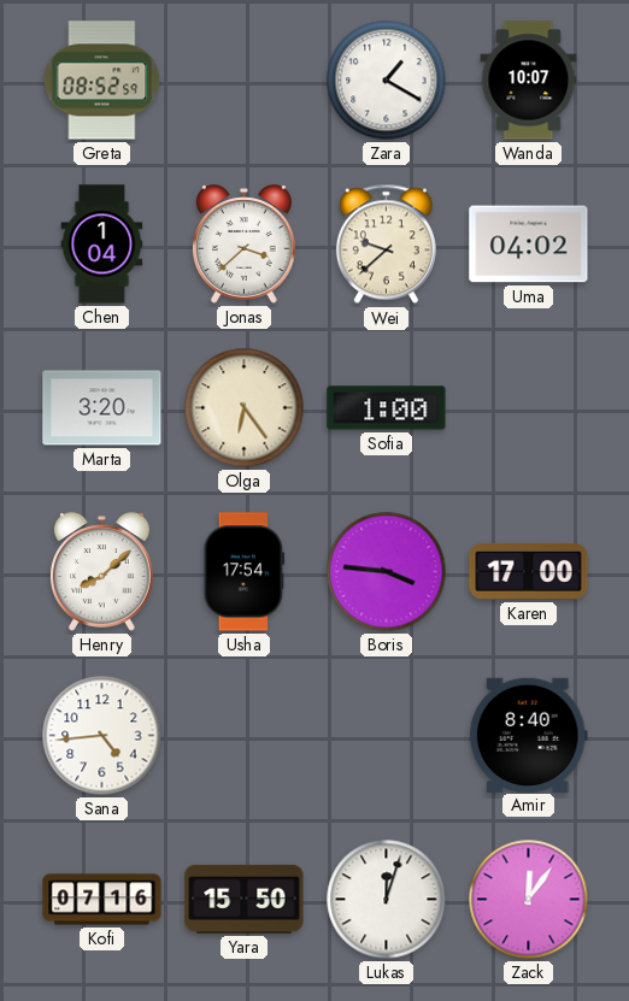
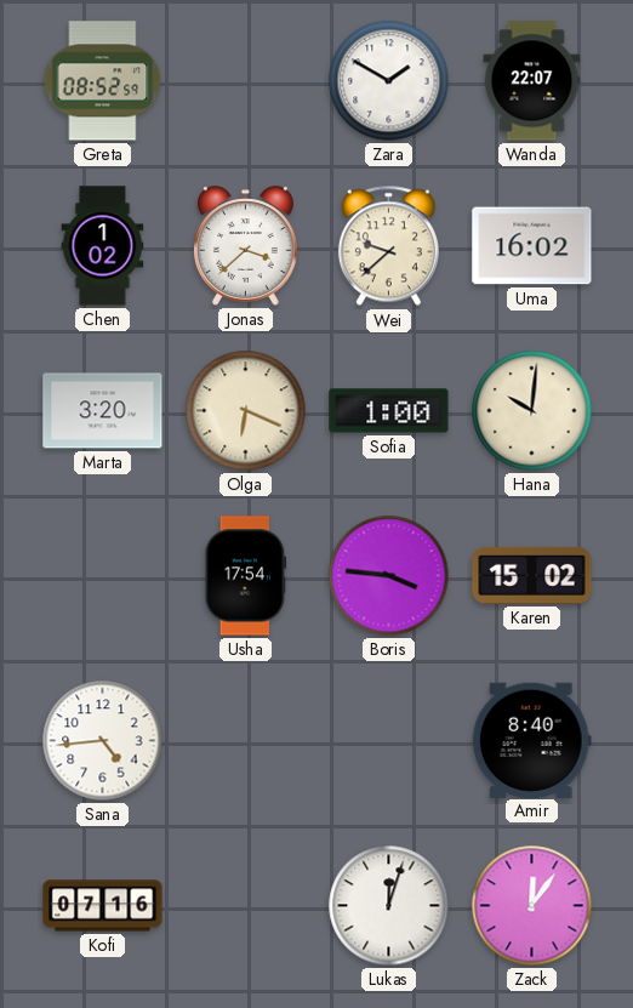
Zara: 1:20 -> 1:50
Wanda: 10:07 -> 22:07
Chen: 1:04 -> 1:02
Uma: 04:02 -> 16:02
Olga: 6:24 -> 6:19
Hana: none -> 10:01
Henry: 8:08 -> none
Karen: 17:00 -> 15:02
Yara: 15:50 -> none
